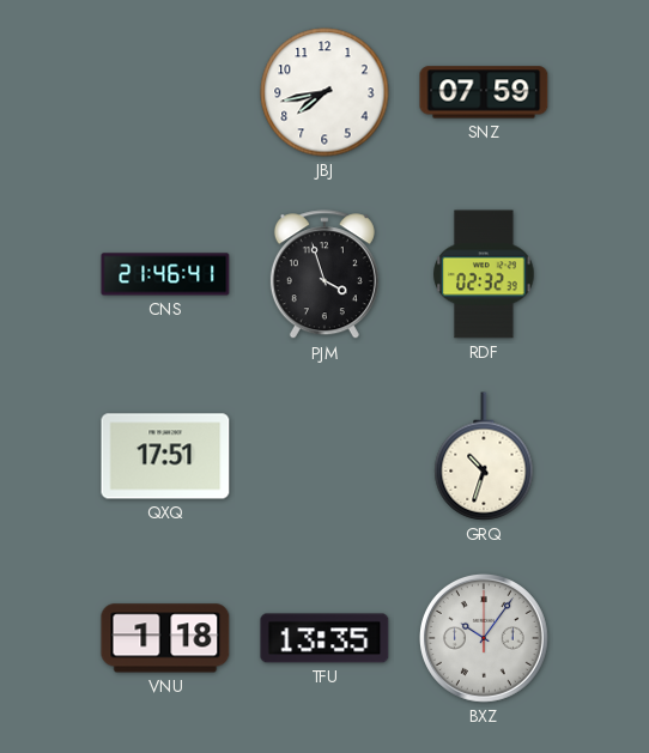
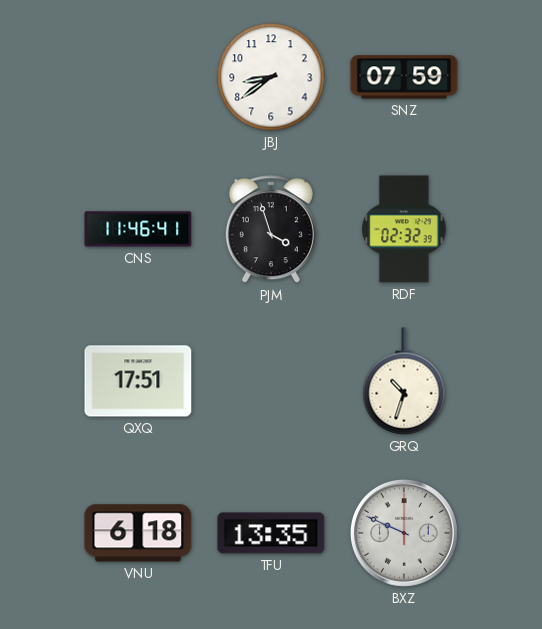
JBJ: 7:43 -> 8:39
CNS: 21:46 -> 11:46
VNU: 1:18 -> 6:18
BXZ: 10:06 -> 9:49
